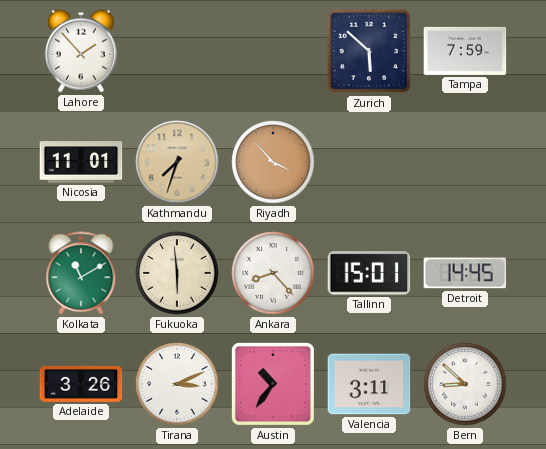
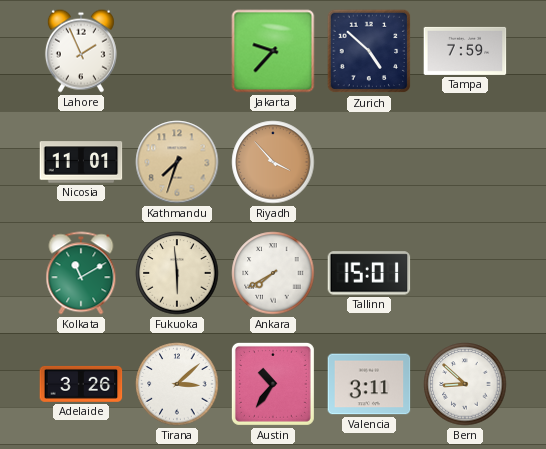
Lahore: 1:53 -> 1:56
Jakarta: none -> 9:37
Zurich: 5:52 -> 4:52
Ankara: 8:23 -> 7:40
Detroit: 14:45 -> none
Tirana: 3:11 -> 3:08
